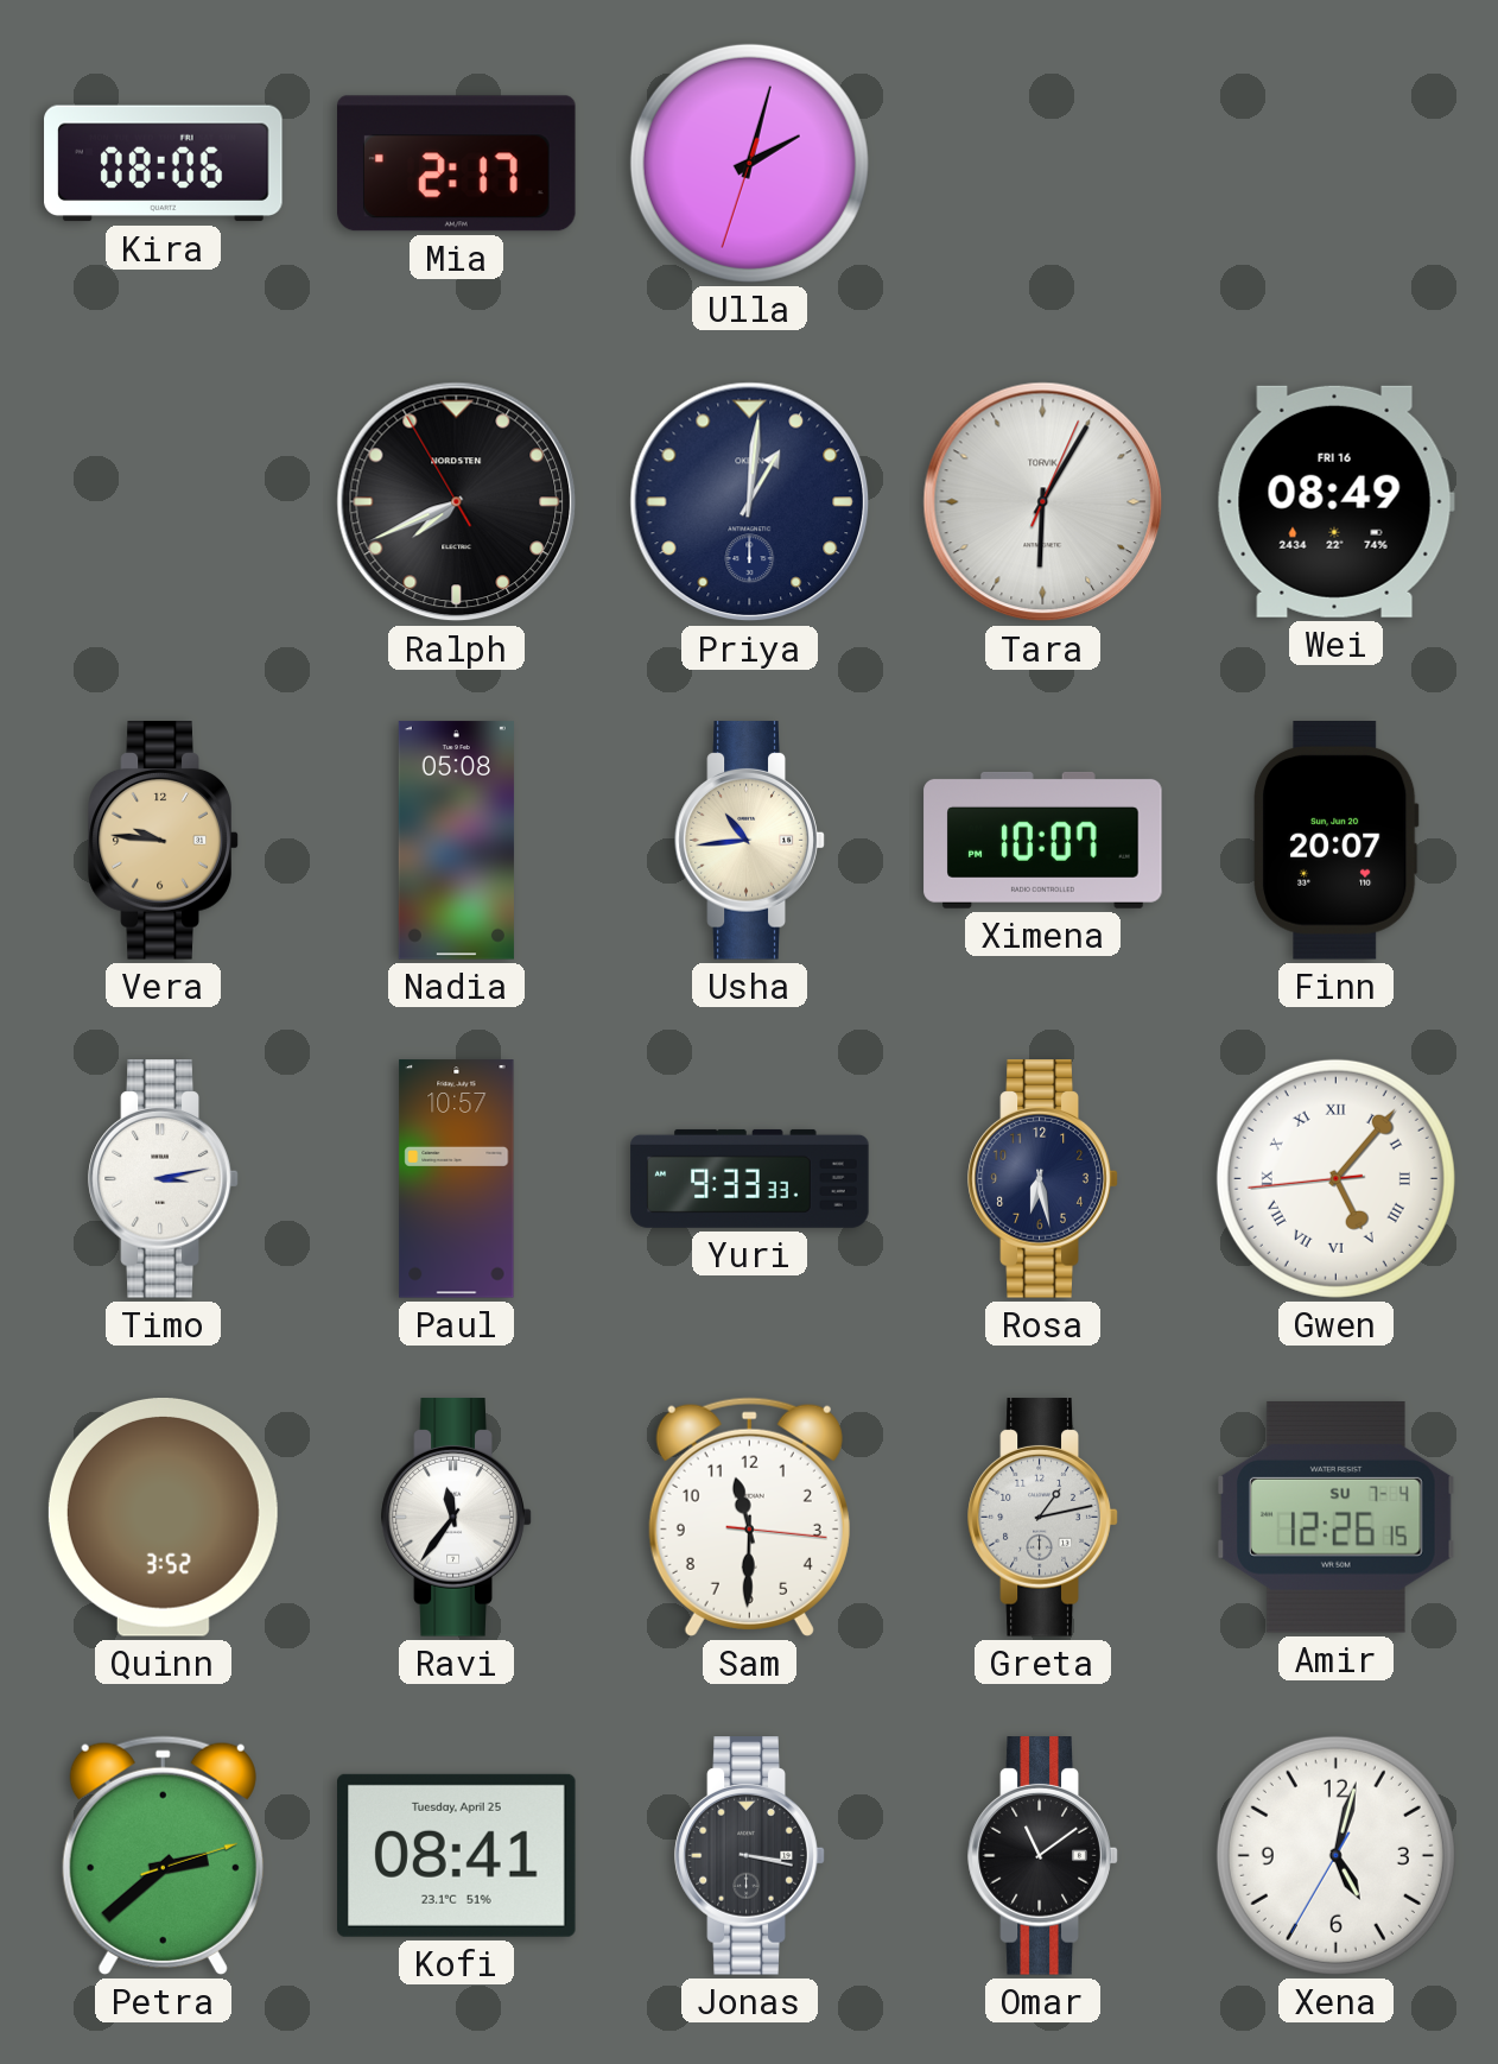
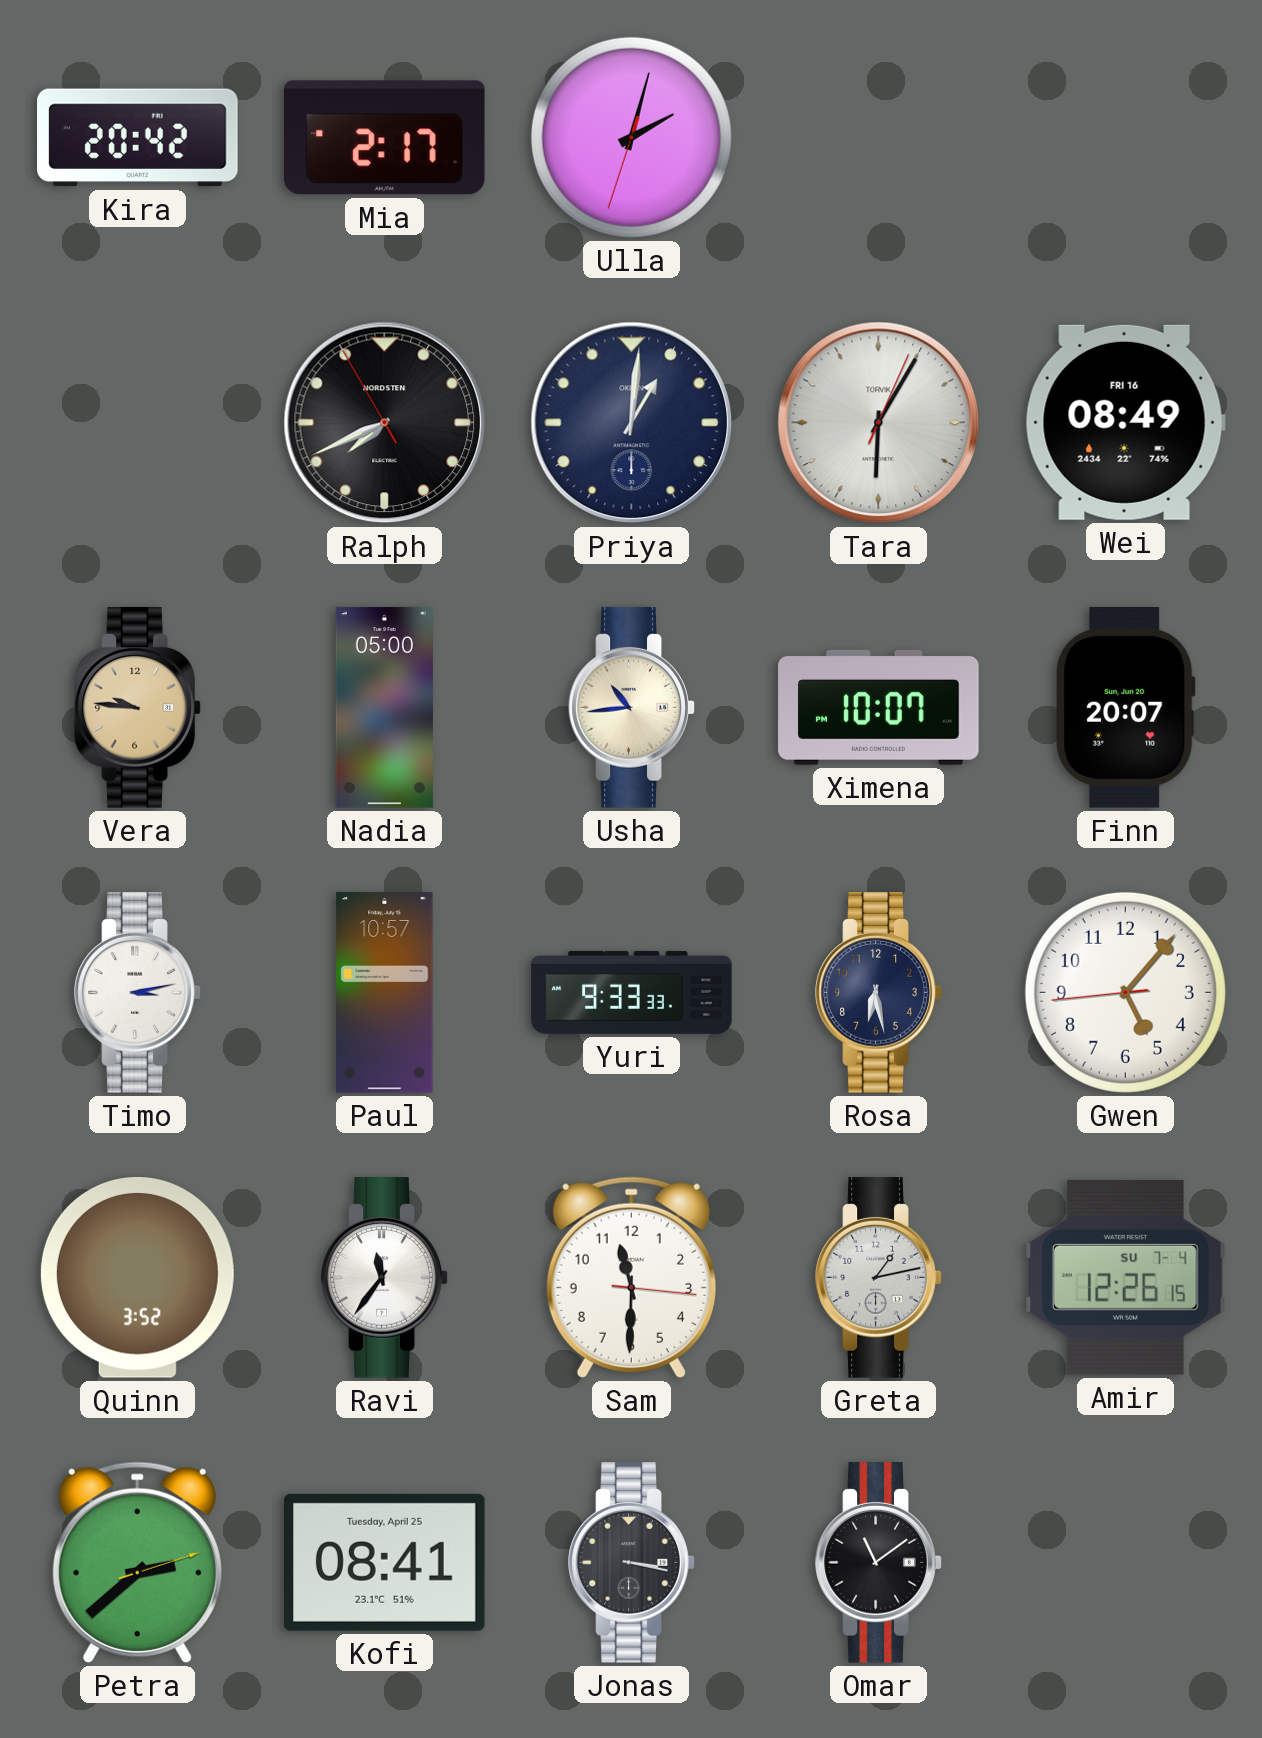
Kira: 08:06 -> 20:42
Nadia: 05:08 -> 05:00
Gwen numerals: Roman -> Arabic
Xena: 5:02 -> none
